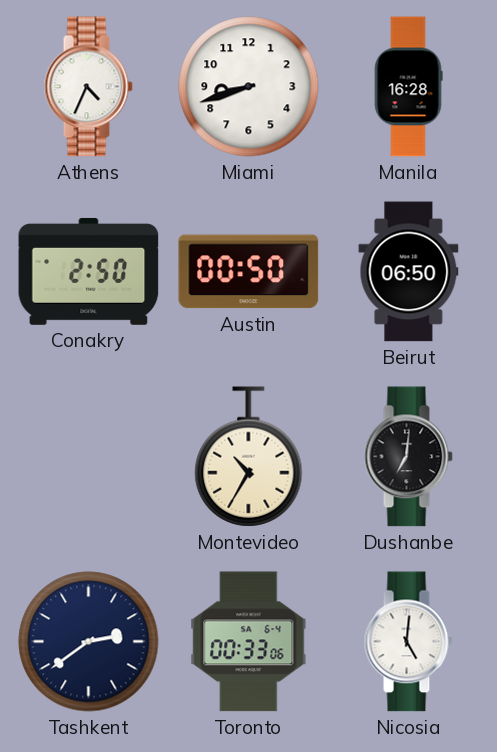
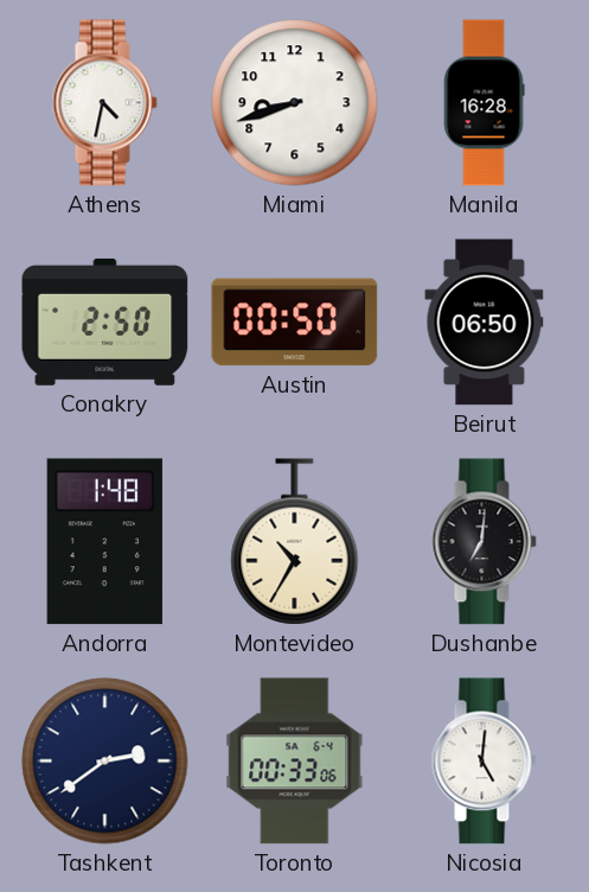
Athens: 4:34 -> 4:32
Andorra: none -> 1:48
